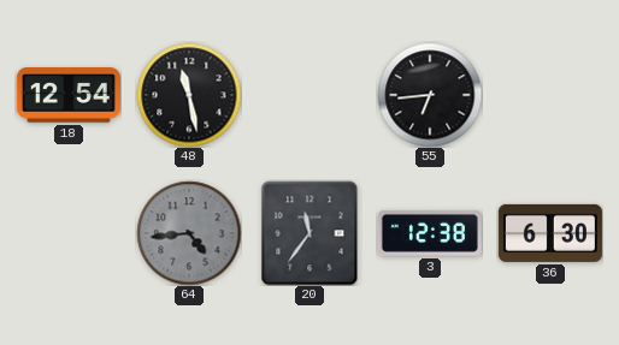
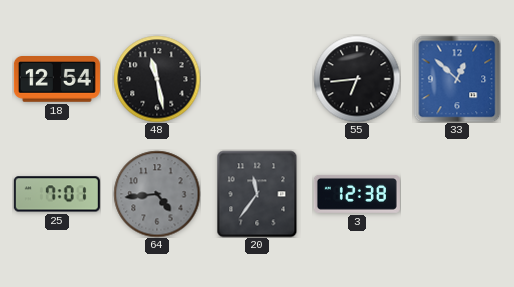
33: none -> 12:52
25: none -> 7:01
36: 6:30 -> none
